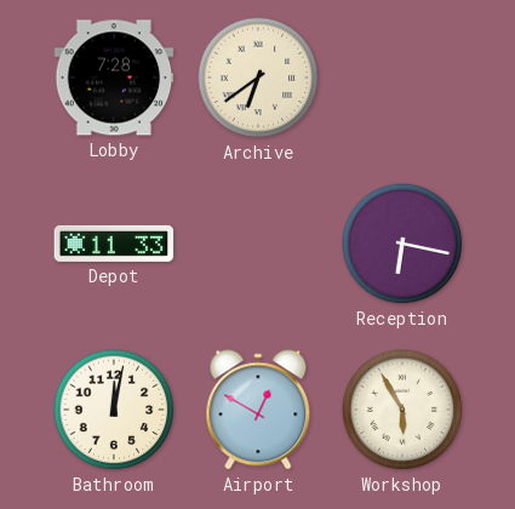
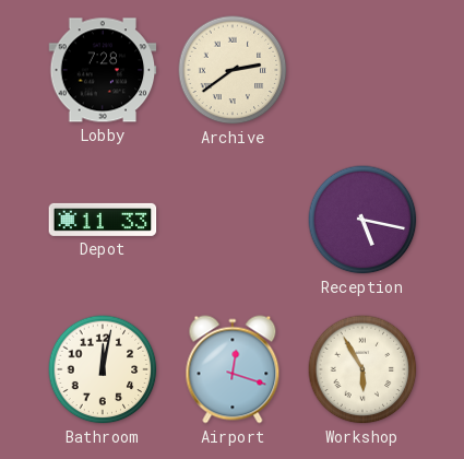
Archive: 6:39 -> 2:39
Reception: 6:17 -> 5:17
Airport: 12:50 -> 12:18
